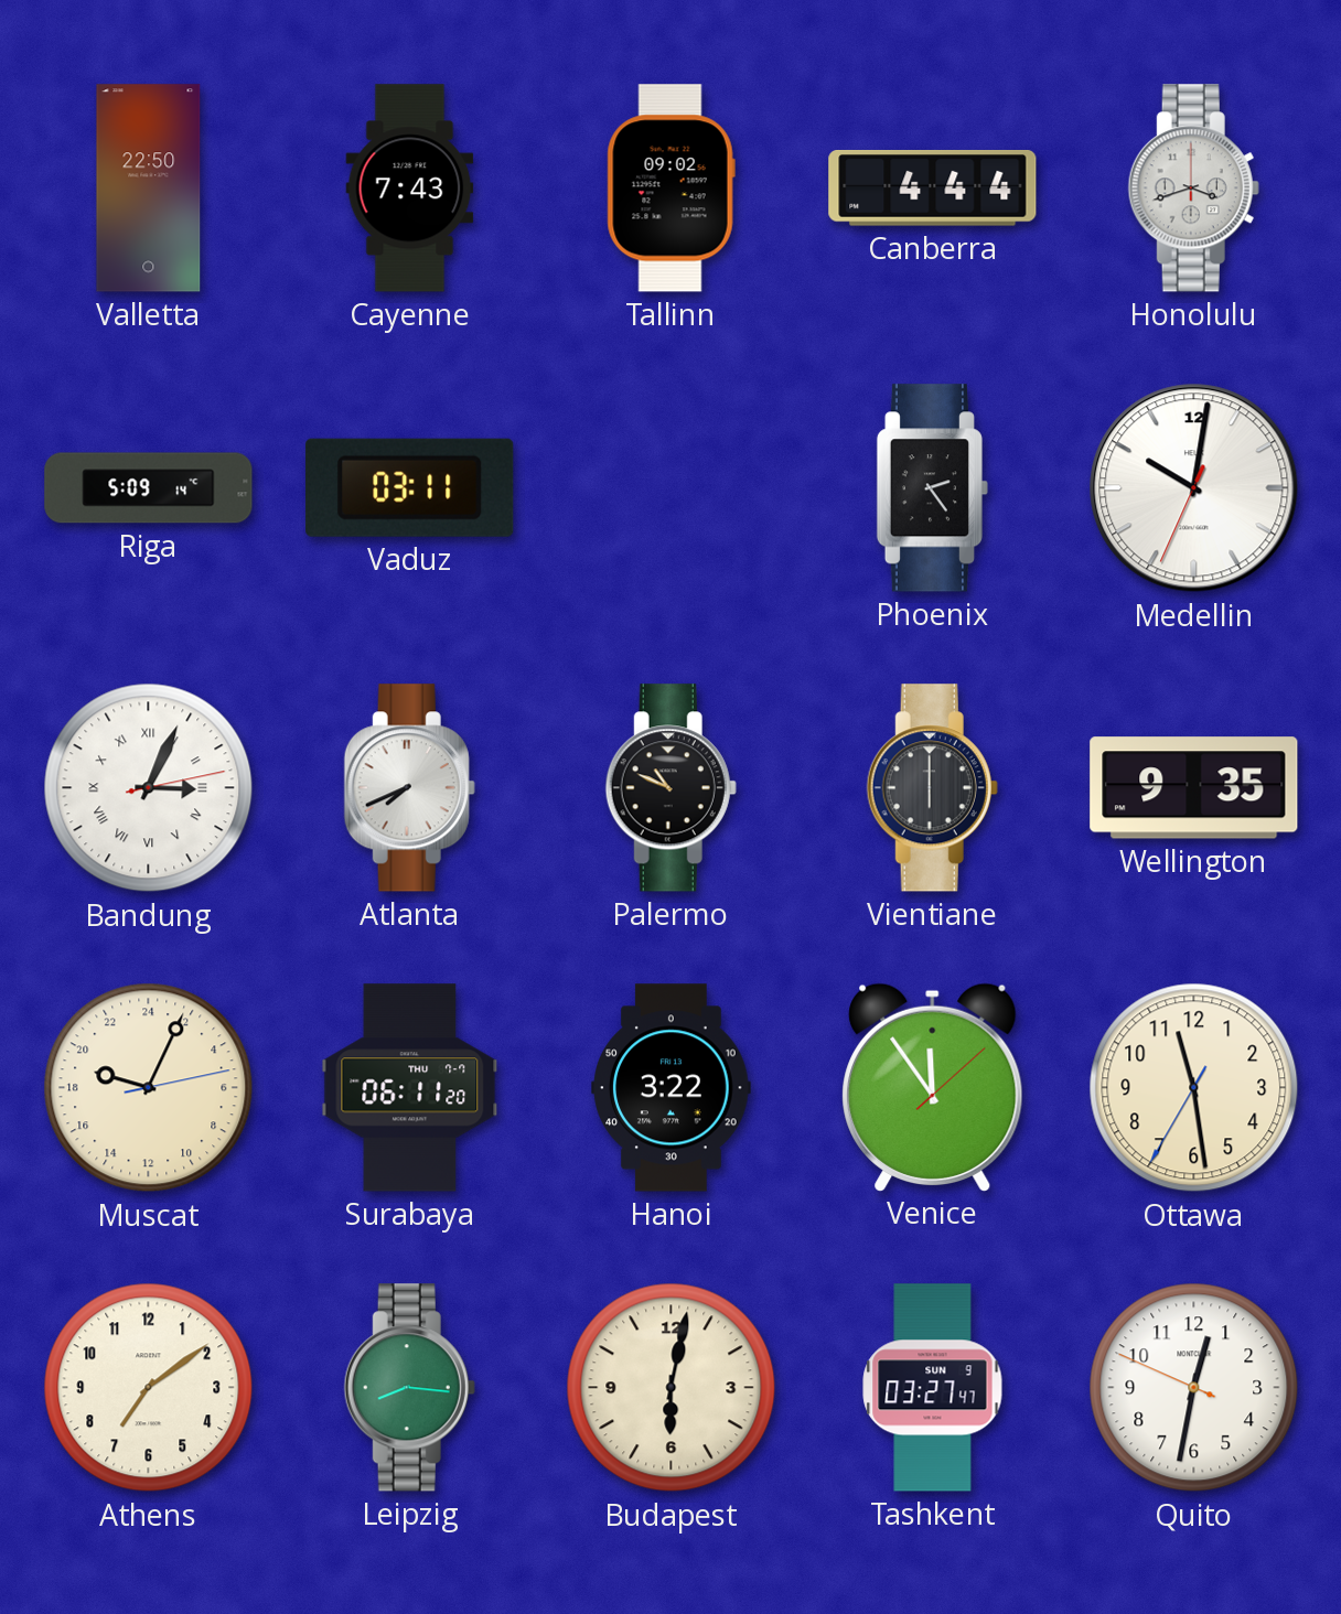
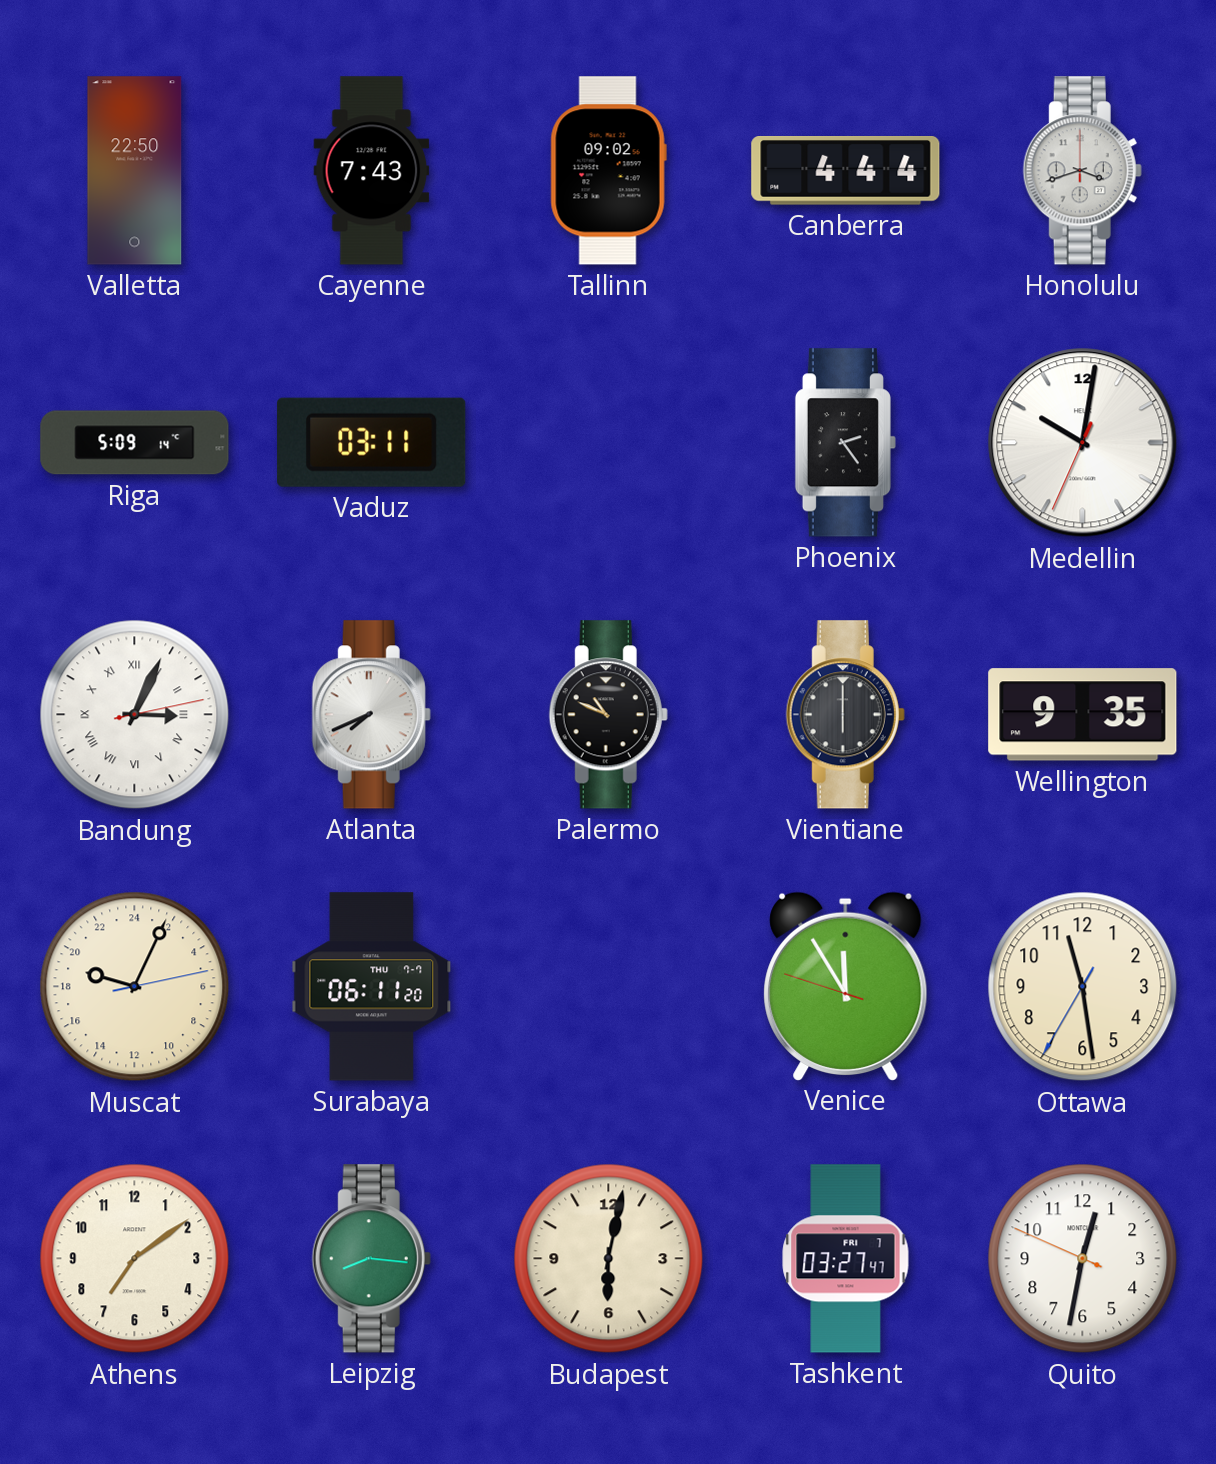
Hanoi: 3:22 -> none
Venice: 11:54:08 -> 11:54:48
Tashkent date: SUN 9 -> FRI 7
